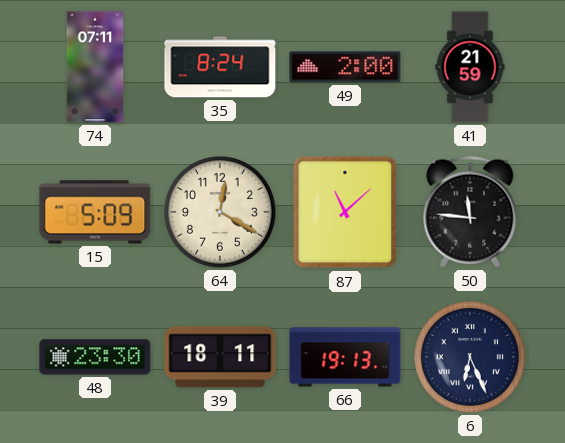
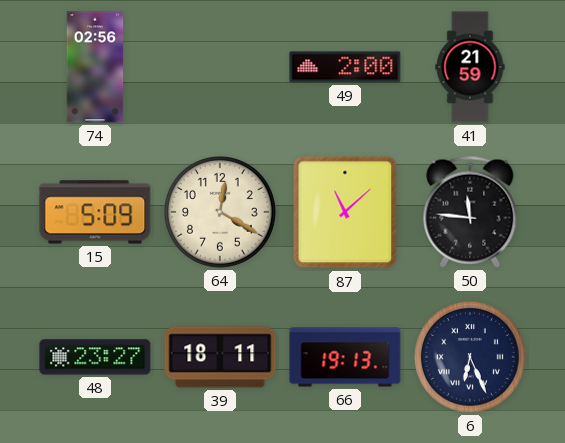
74: 07:11 -> 02:56
35: 8:24 -> none
48: 23:30 -> 23:27
